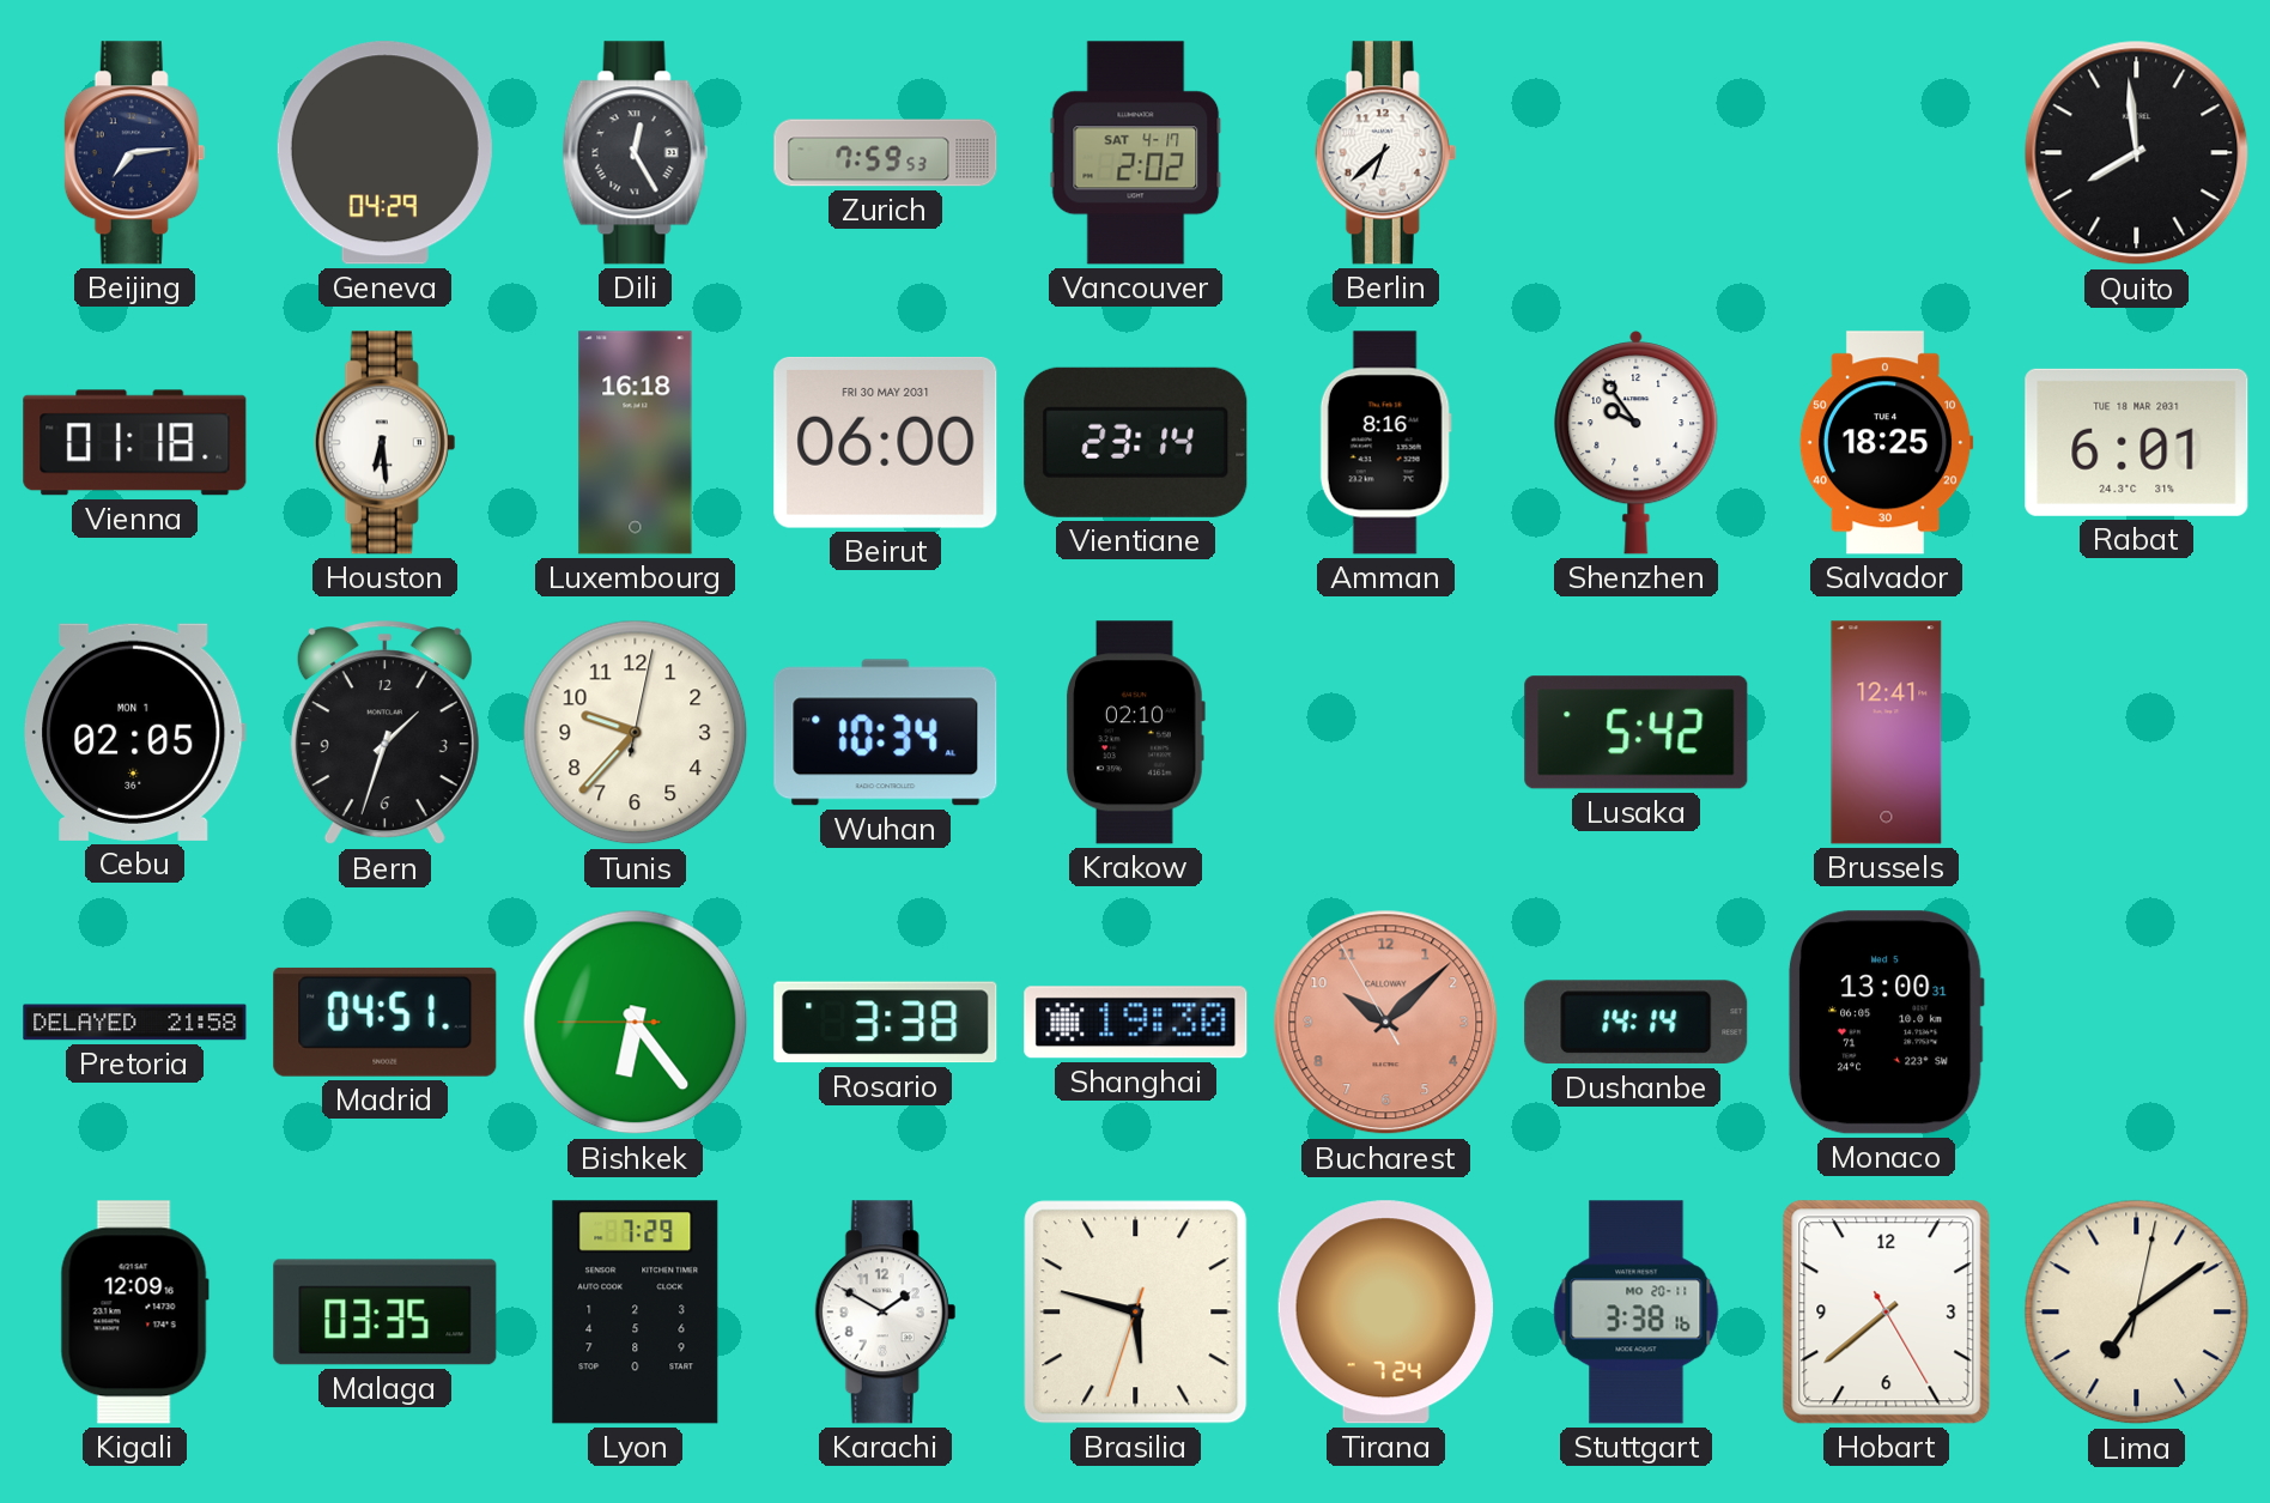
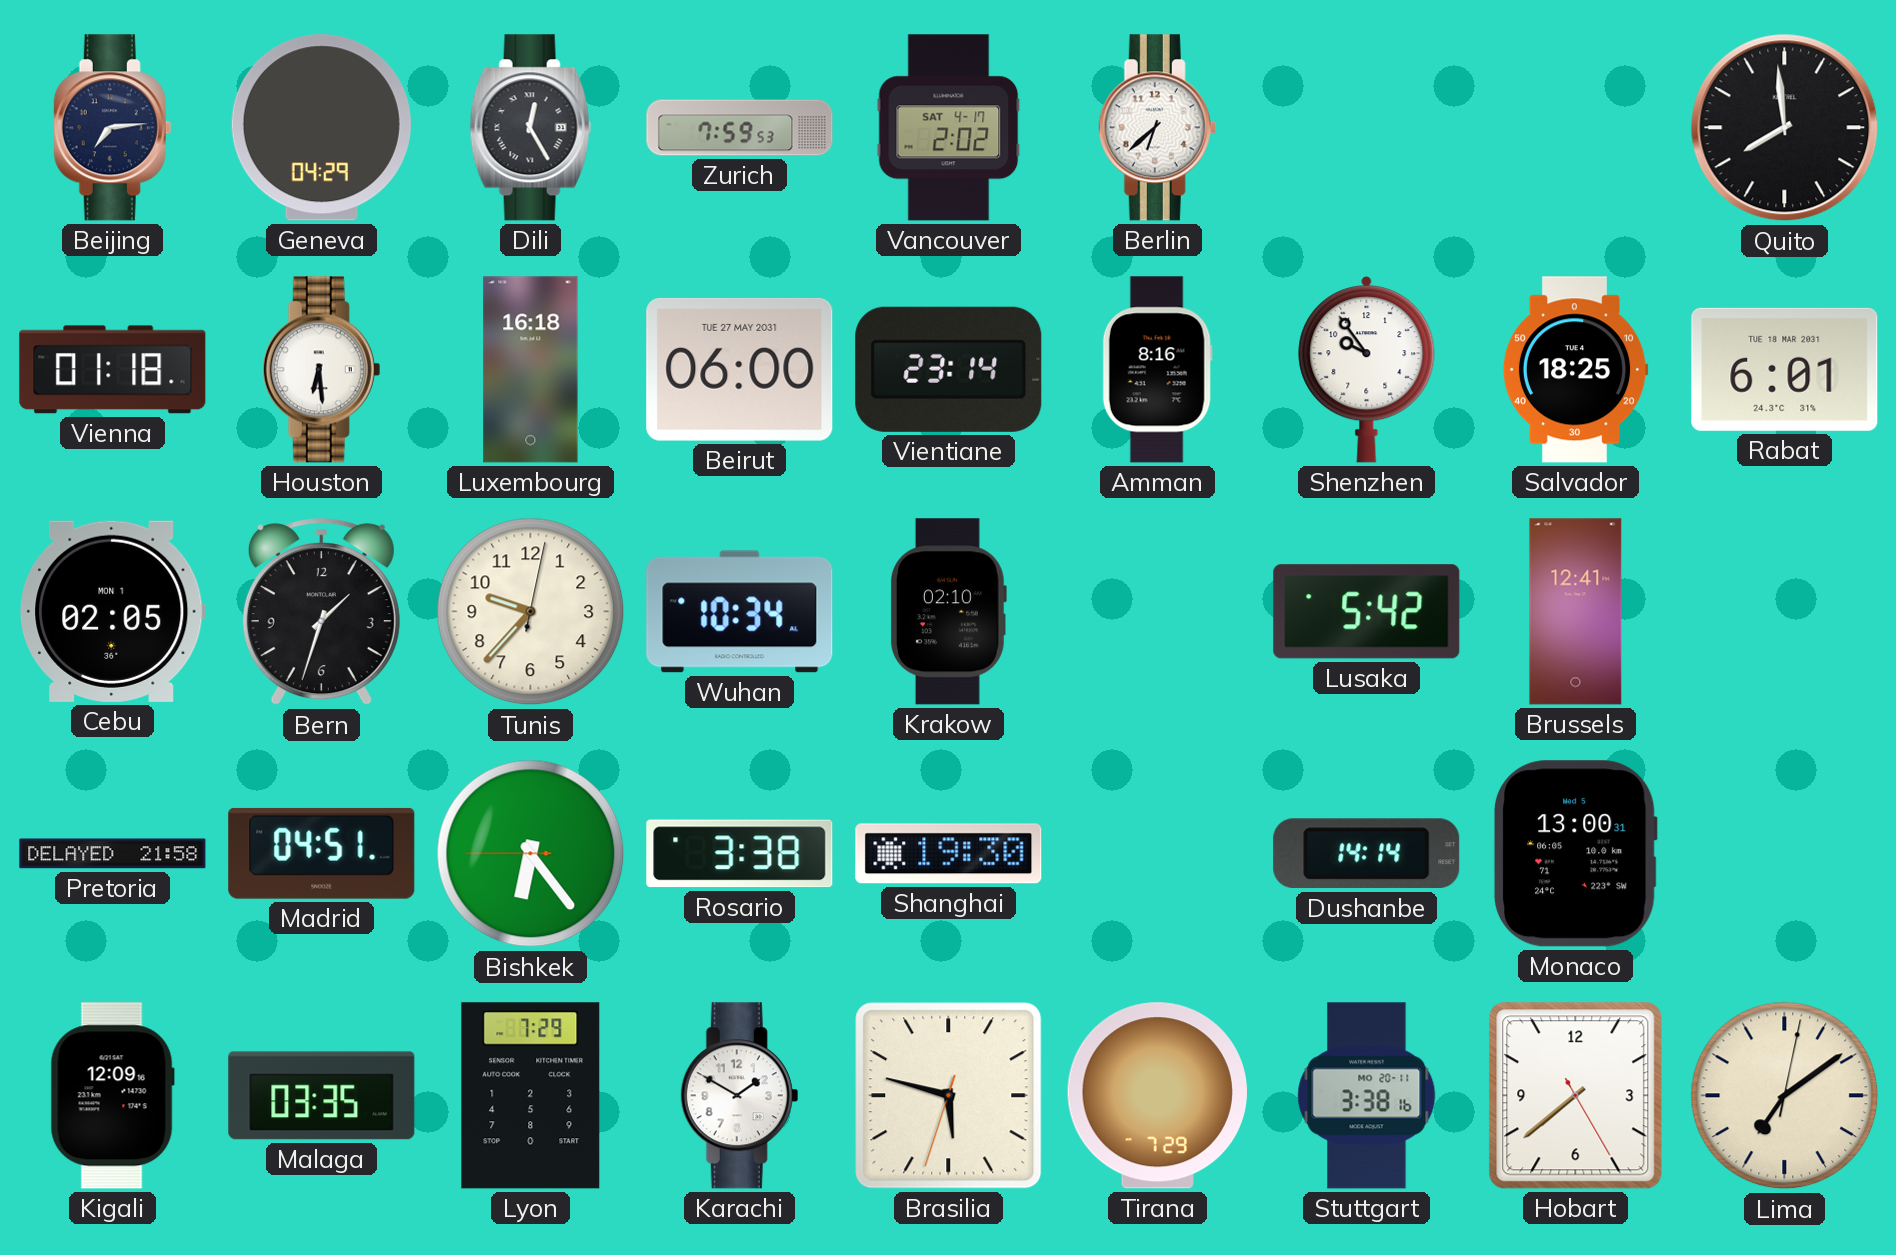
Beirut date: FRI 30 MAY 2031 -> TUE 27 MAY 2031
Bucharest: 10:07 -> none
Tirana: 7:24 -> 7:29
